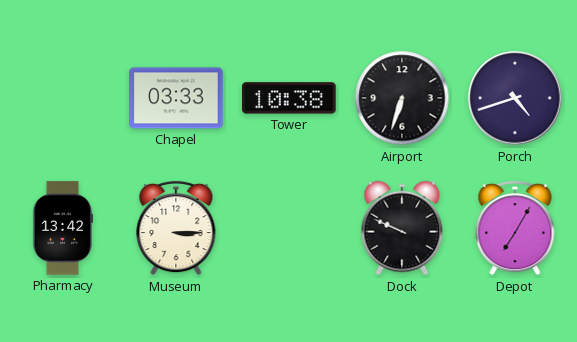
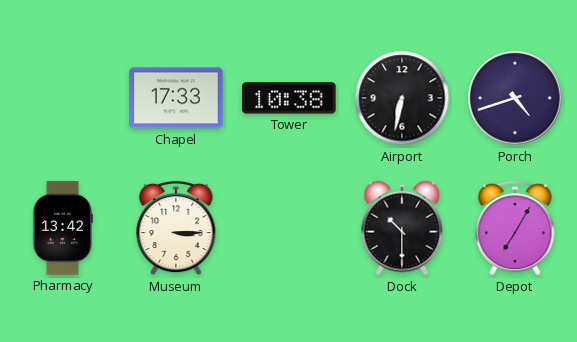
Chapel: 03:33 -> 17:33
Airport: 6:33 -> 6:32
Dock: 9:49 -> 10:30
